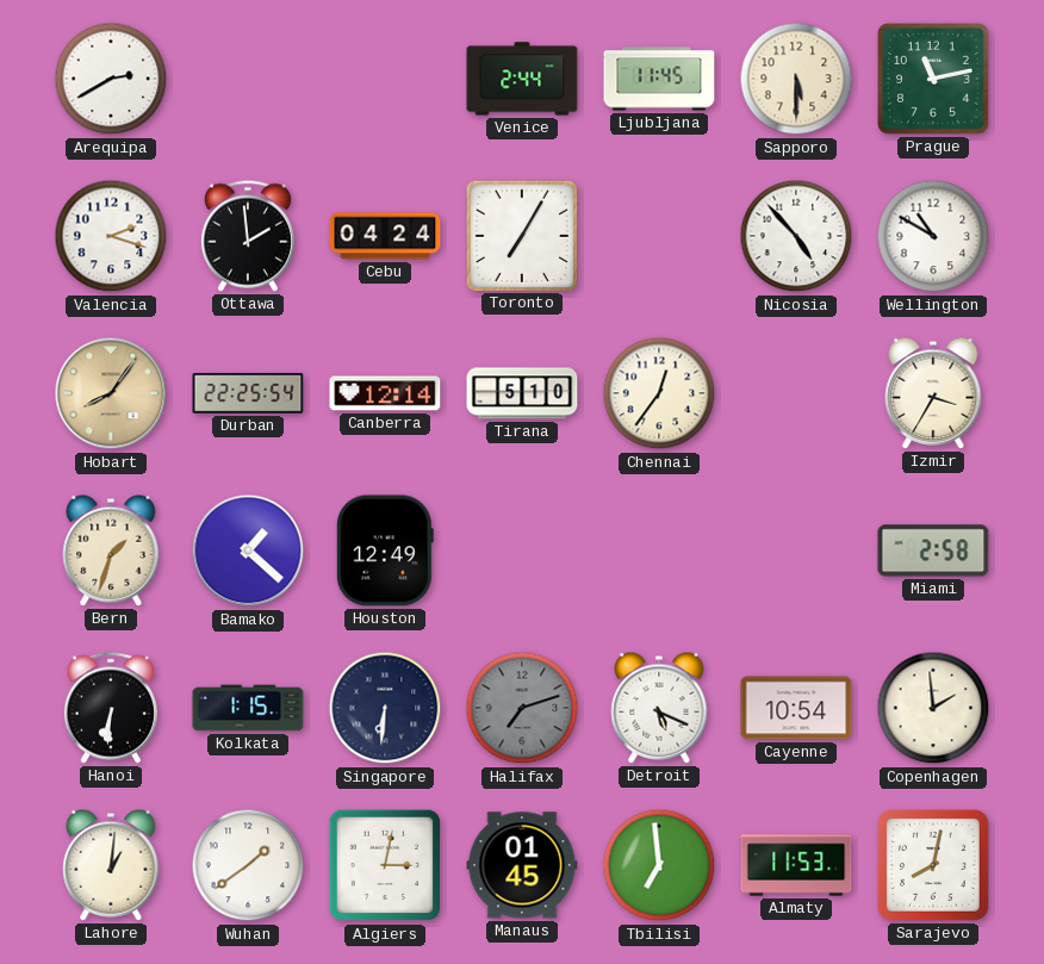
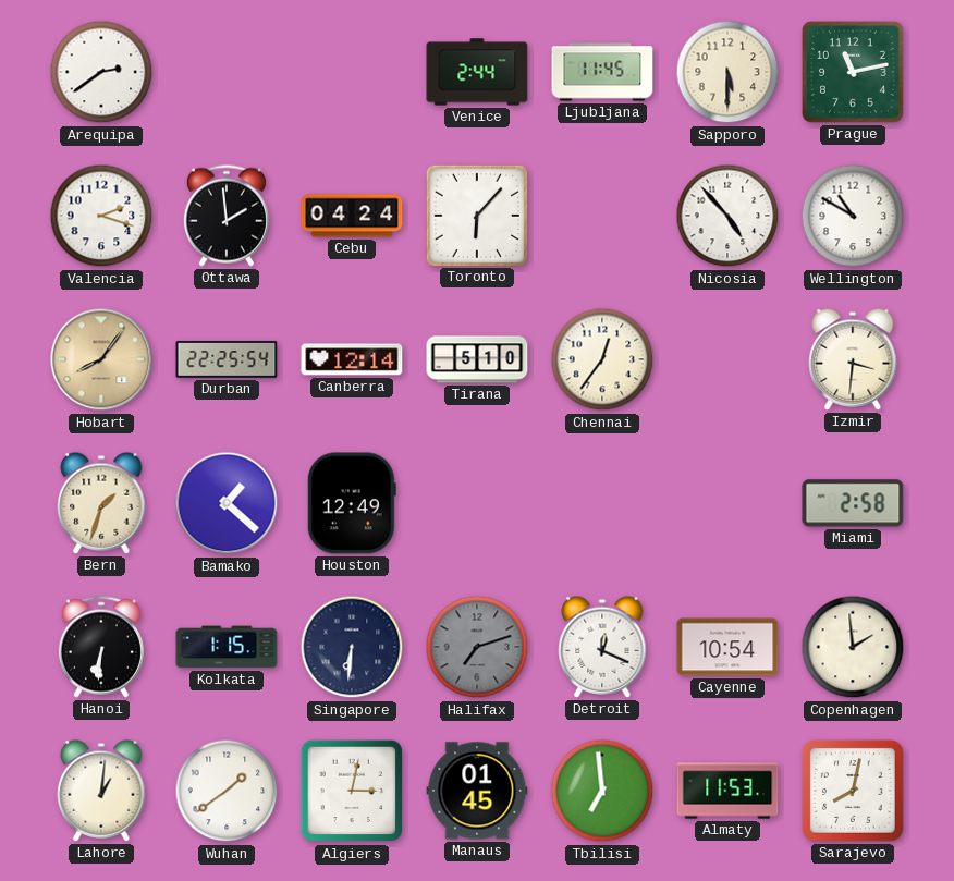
Arequipa: 2:40 -> 2:39
Toronto: 7:05 -> 6:07
Izmir: 3:35 -> 3:31
Detroit: 5:19 -> 12:19
